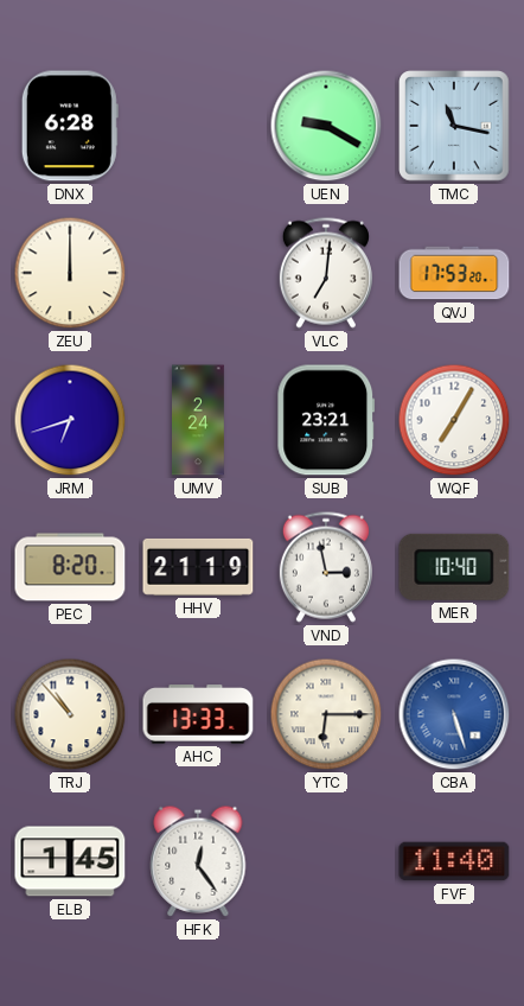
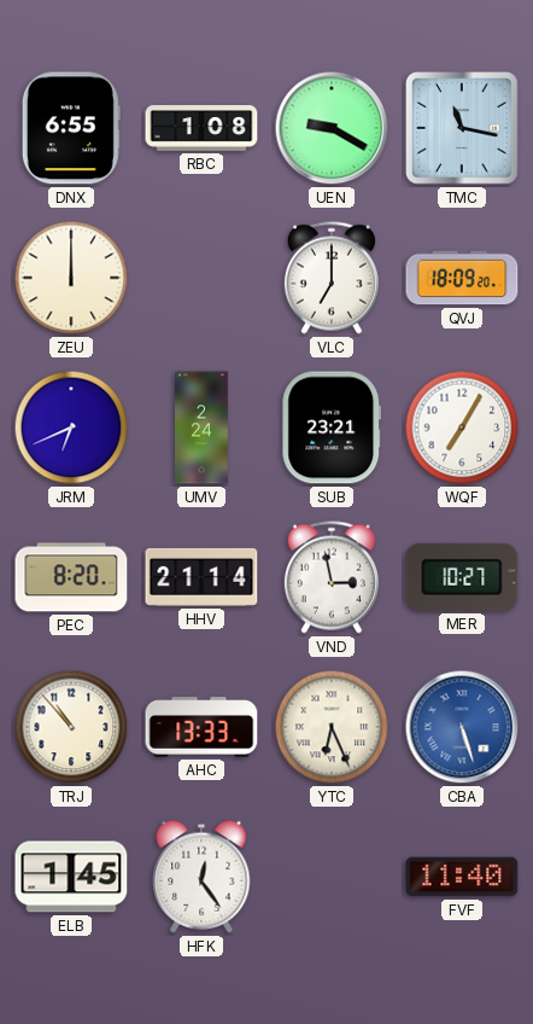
DNX: 6:28 -> 6:55
RBC: none -> 1:08
VLC: 7:01 -> 7:00
QVJ: 17:53 -> 18:09
JRM: 6:42 -> 6:41
HHV: 21:19 -> 21:14
MER: 10:40 -> 10:27
YTC: 6:15 -> 6:26
